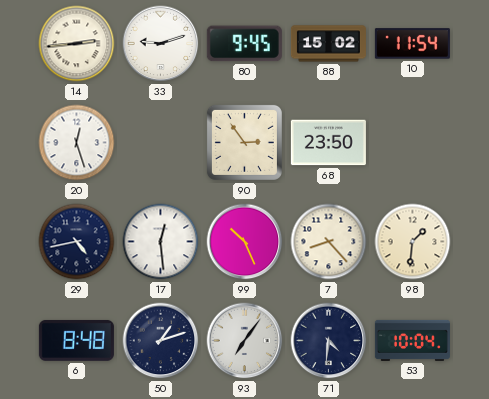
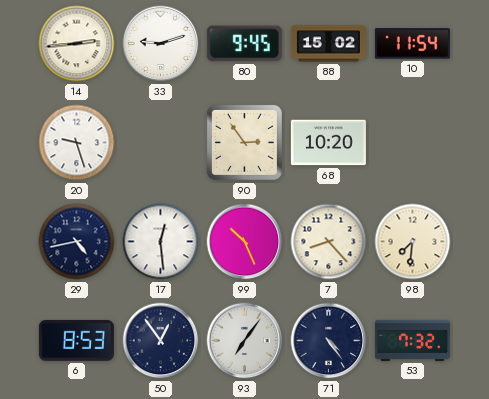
20: 12:27 -> 9:27
68: 23:50 -> 10:20
98: 1:31 -> 7:31
6: 8:48 -> 8:53
50: 1:12 -> 12:54
71: 4:31 -> 4:24
53: 10:04 -> 7:32
